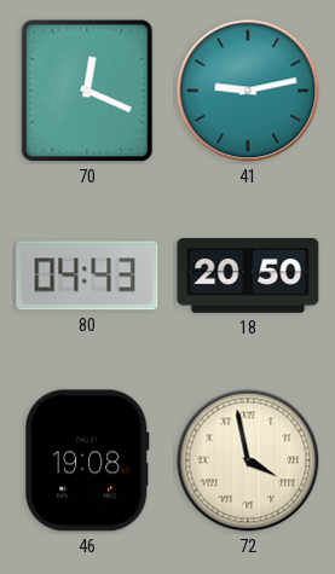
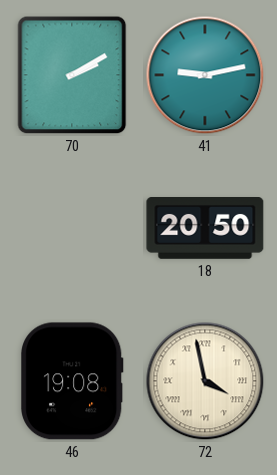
70: 12:19 -> 2:10
80: 04:43 -> none
